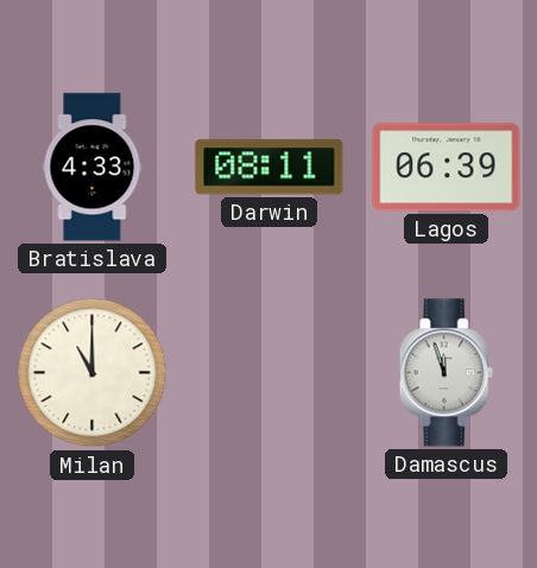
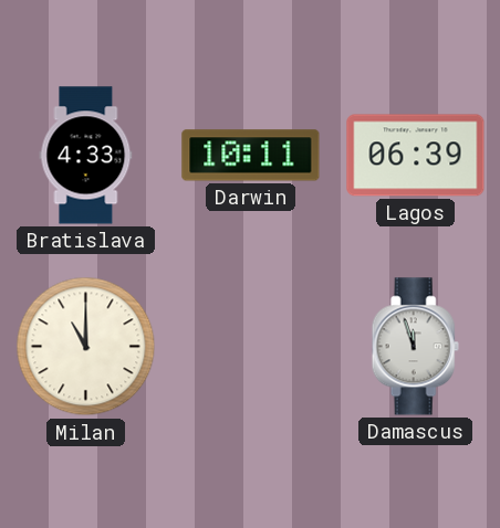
Darwin: 08:11 -> 10:11
